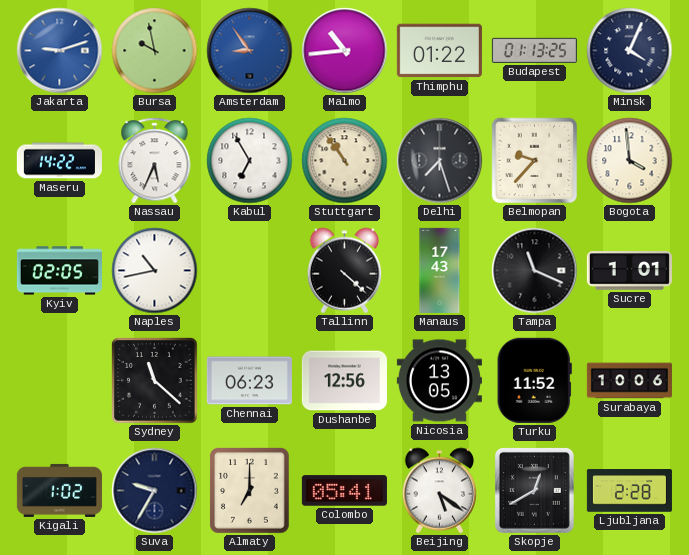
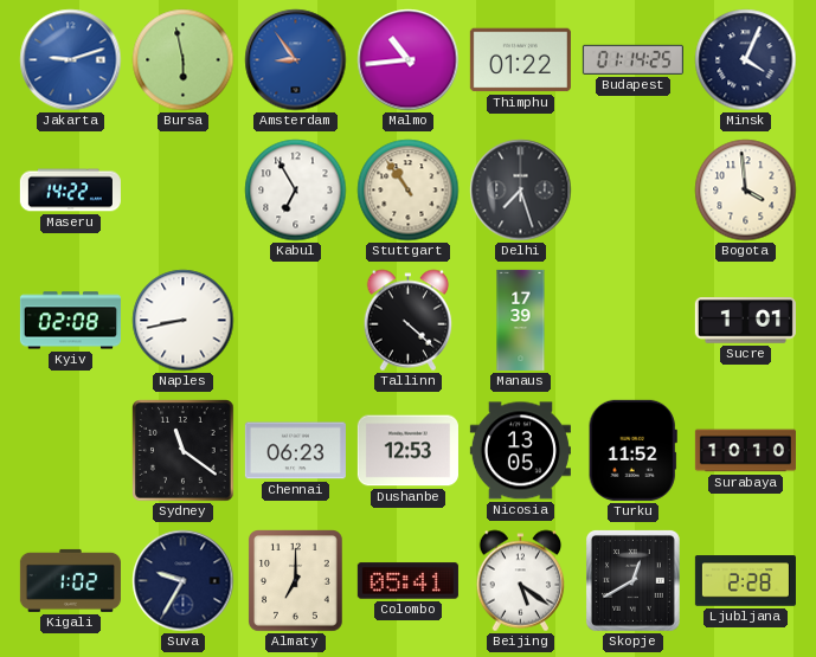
Bursa: 9:58 -> 5:58
Budapest: 01:13 -> 01:14
Nassau: 5:34 -> none
Belmopan: 9:37 -> none
Kyiv: 02:05 -> 02:08
Naples: 10:43 -> 8:43
Manaus: 17:43 -> 17:39
Tampa: 11:19 -> none
Sydney: 11:22 -> 11:21
Dushanbe: 12:56 -> 12:53
Surabaya: 10:06 -> 10:10
